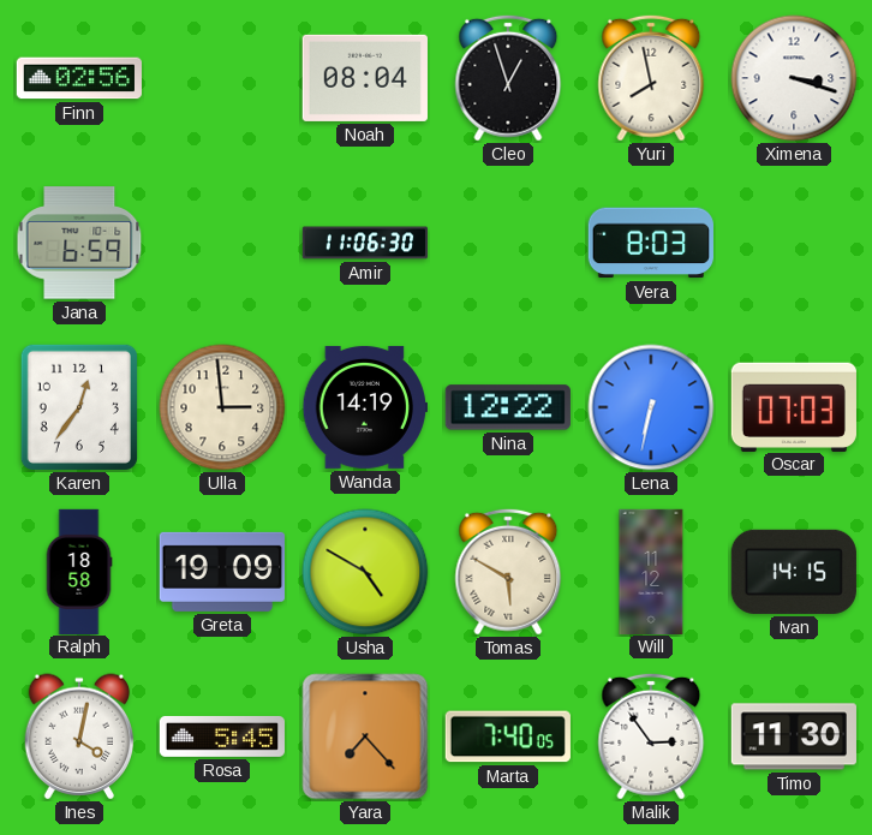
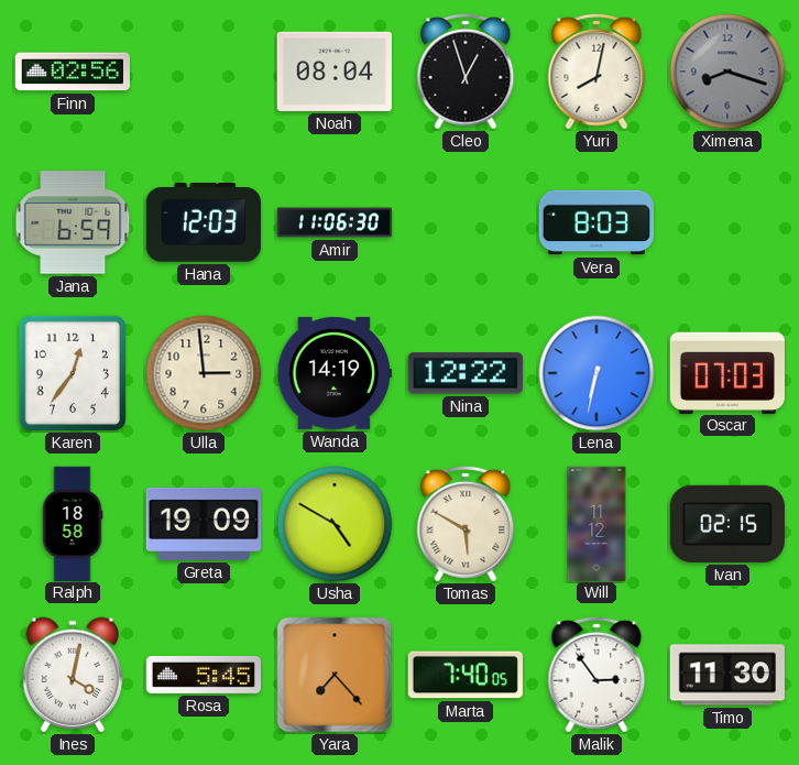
Yuri: 7:58 -> 8:02
Ximena: 3:18 -> 8:18
Ximena dial: white -> grey
Hana: none -> 12:03
Ivan: 14:15 -> 02:15
